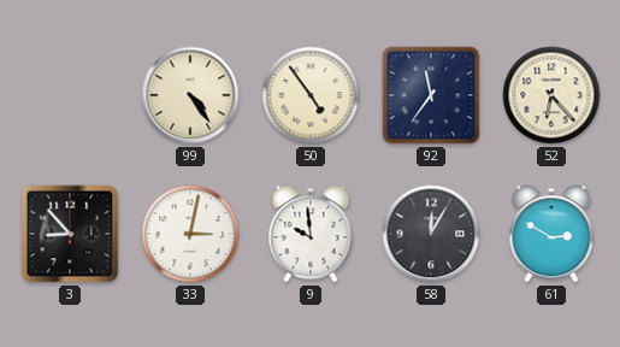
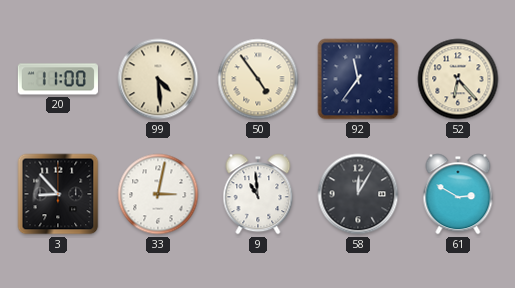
20: none -> 11:00
99: 4:24 -> 4:29
9: 9:59 -> 10:59
